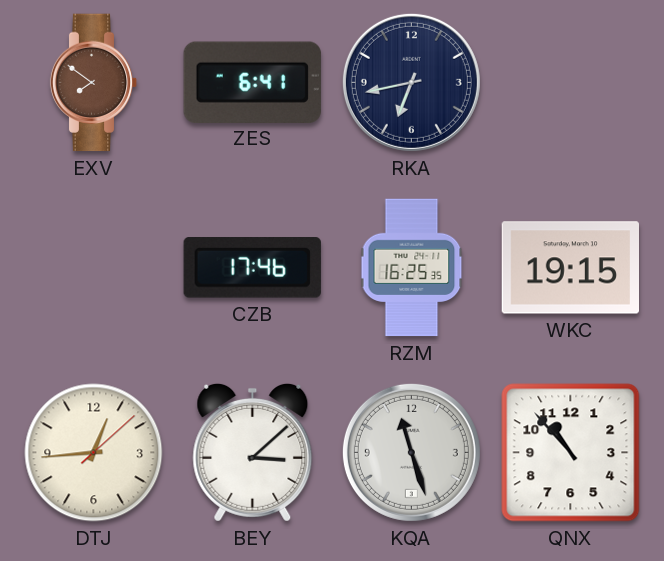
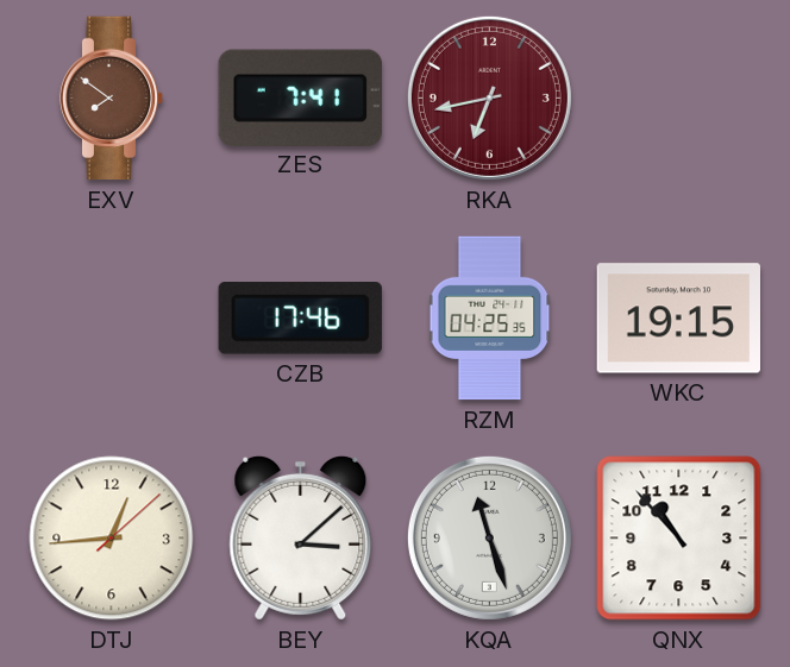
ZES: 6:41 -> 7:41
RKA dial: navy -> burgundy
RZM: 16:25 -> 04:25
